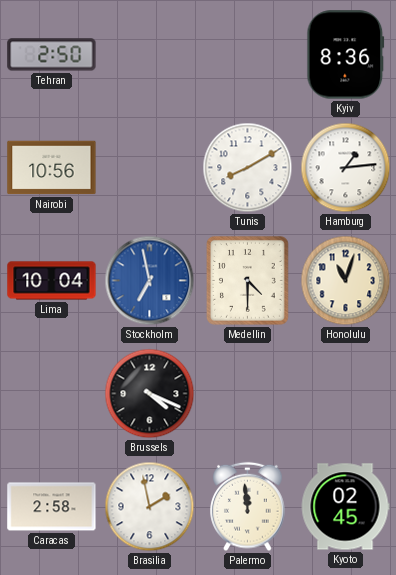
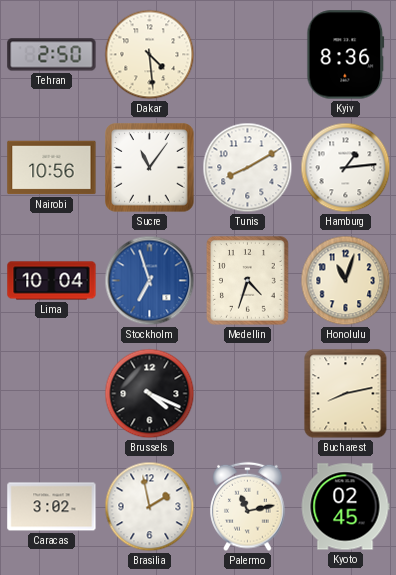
Dakar: none -> 4:29
Sucre: none -> 11:06
Stockholm: 6:58 -> 6:57
Medellin: 4:30 -> 4:33
Bucharest: none -> 8:13
Caracas: 2:58 -> 3:02
Palermo: 11:59 -> 11:13
